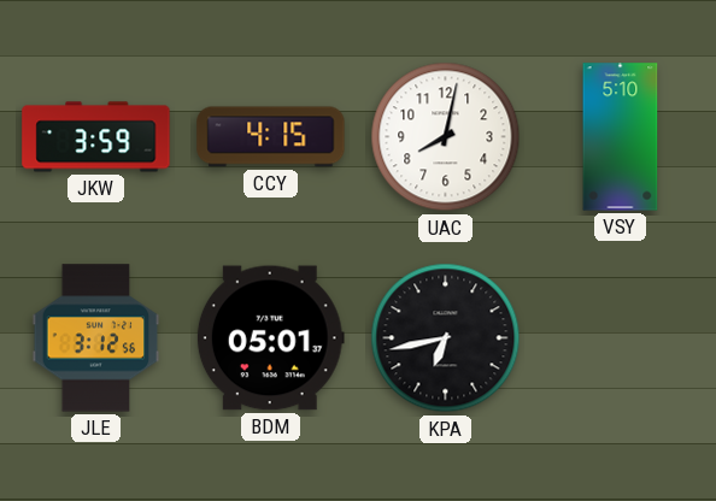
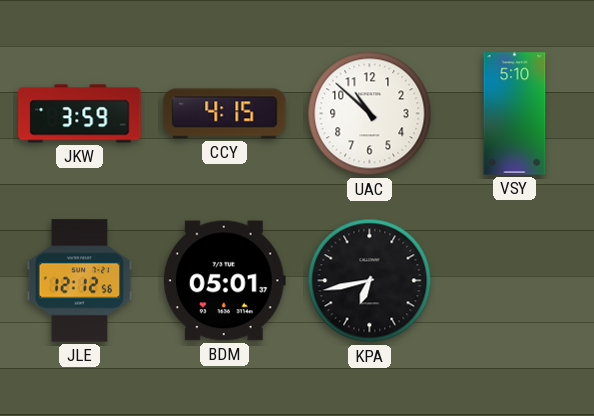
UAC: 8:02 -> 10:52
JLE: 3:12 -> 12:12
